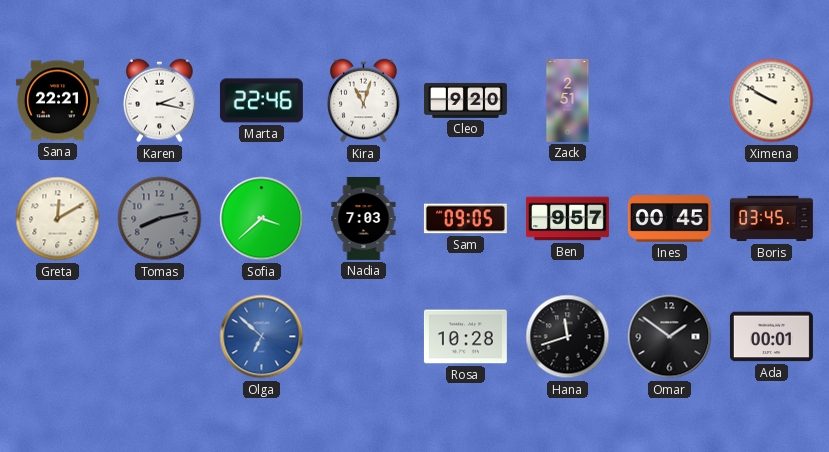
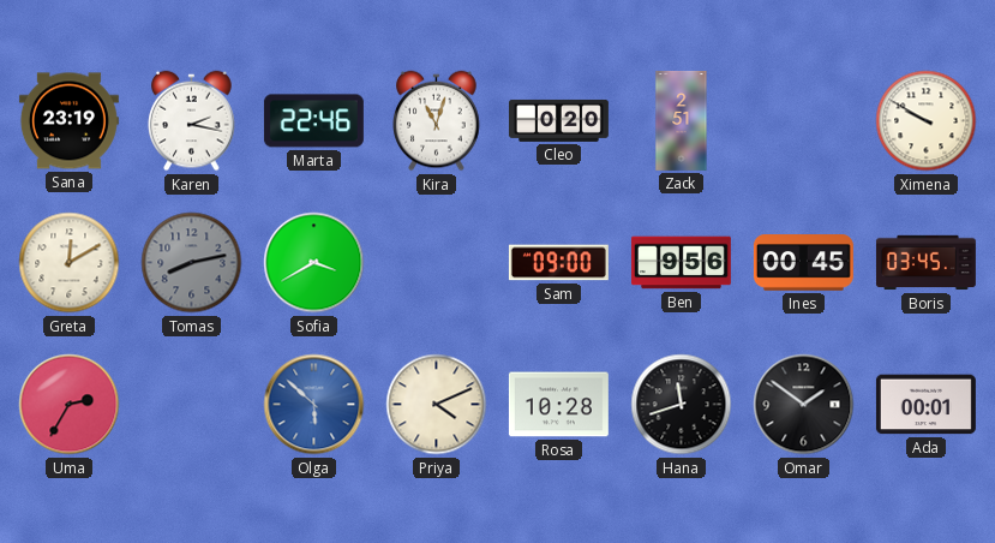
Sana: 22:21 -> 23:19
Cleo: 9:20 -> 0:20
Sofia: 3:38 -> 3:40
Nadia: 7:03 -> none
Sam: 09:05 -> 09:00
Ben: 9:57 -> 9:56
Uma: none -> 2:35
Olga: 6:52 -> 5:52
Priya: none -> 4:11
